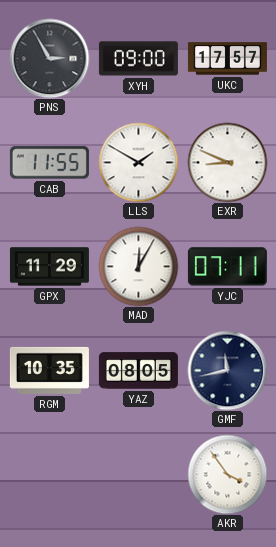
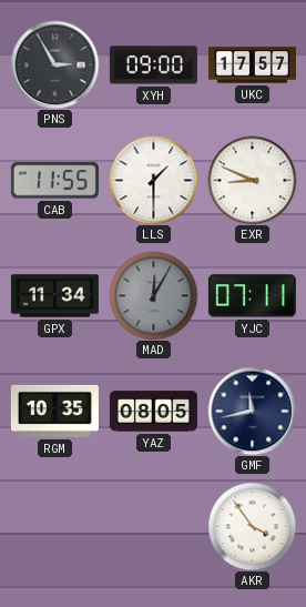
LLS: 1:50 -> 1:30
GPX: 11:29 -> 11:34
MAD dial: white -> grey
